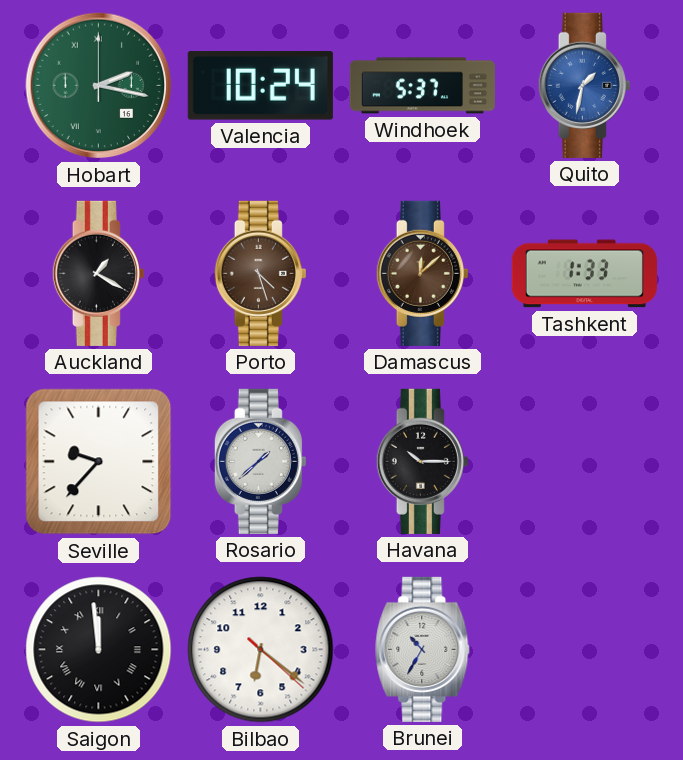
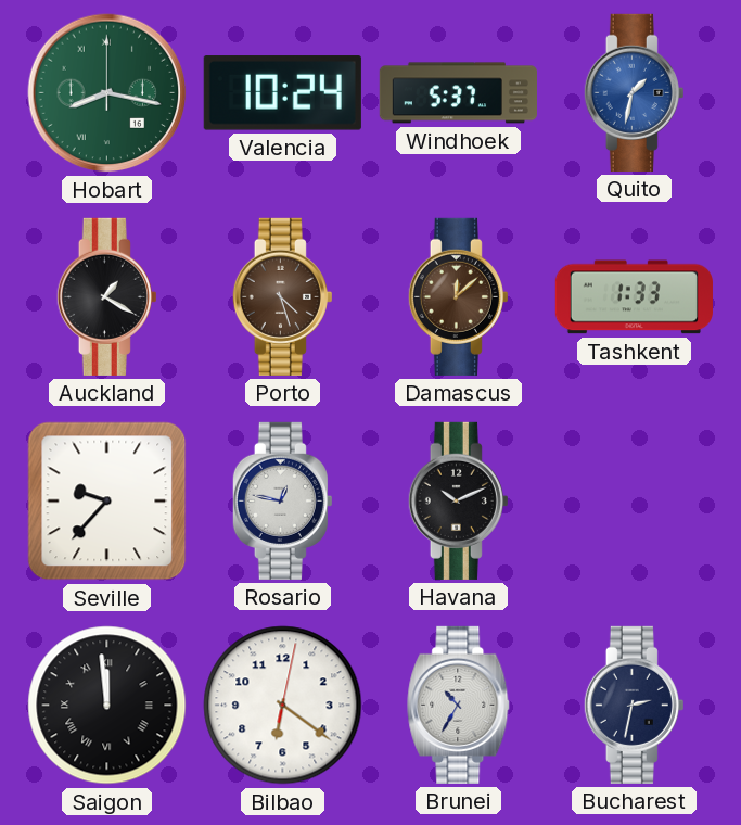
Hobart: 2:17 -> 8:17
Rosario: 1:38 -> 12:47
Havana: 10:15 -> 10:11
Bilbao: 6:21:22 -> 6:21:02
Bucharest: none -> 2:32
